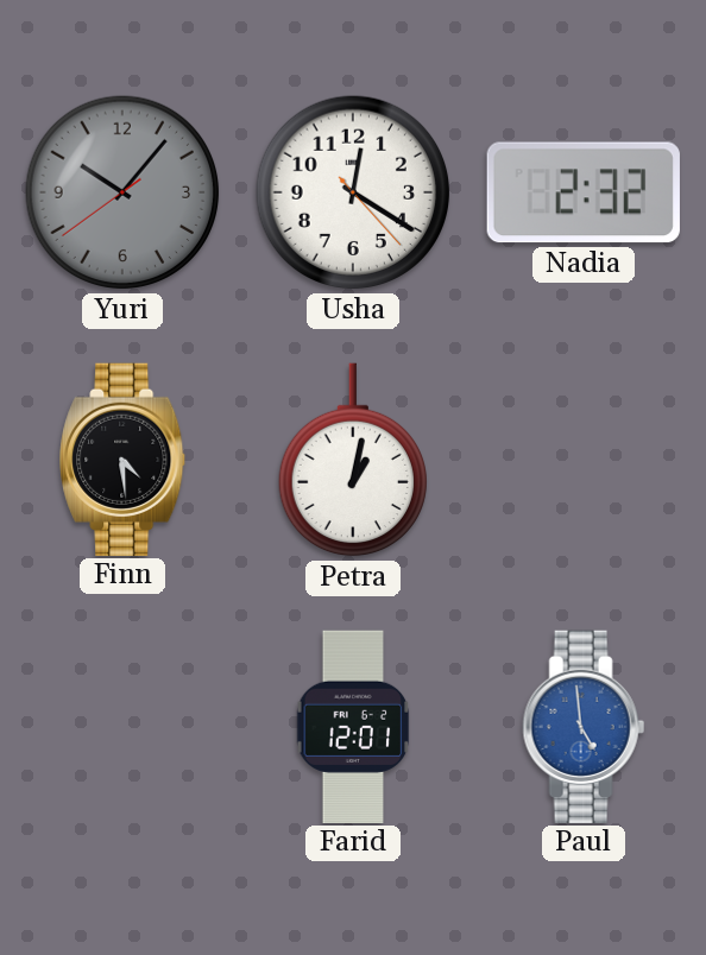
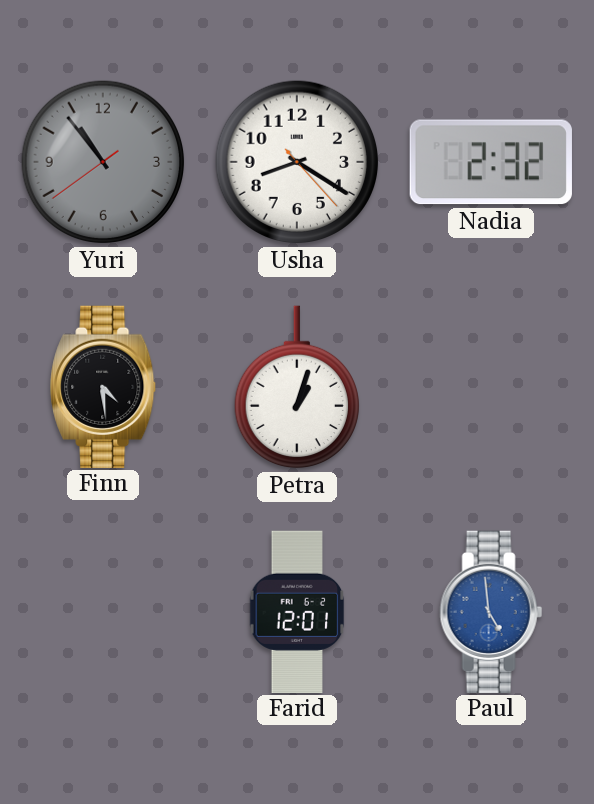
Yuri: 10:06 -> 10:53
Usha: 12:20 -> 8:20
Petra: 1:02 -> 1:03
